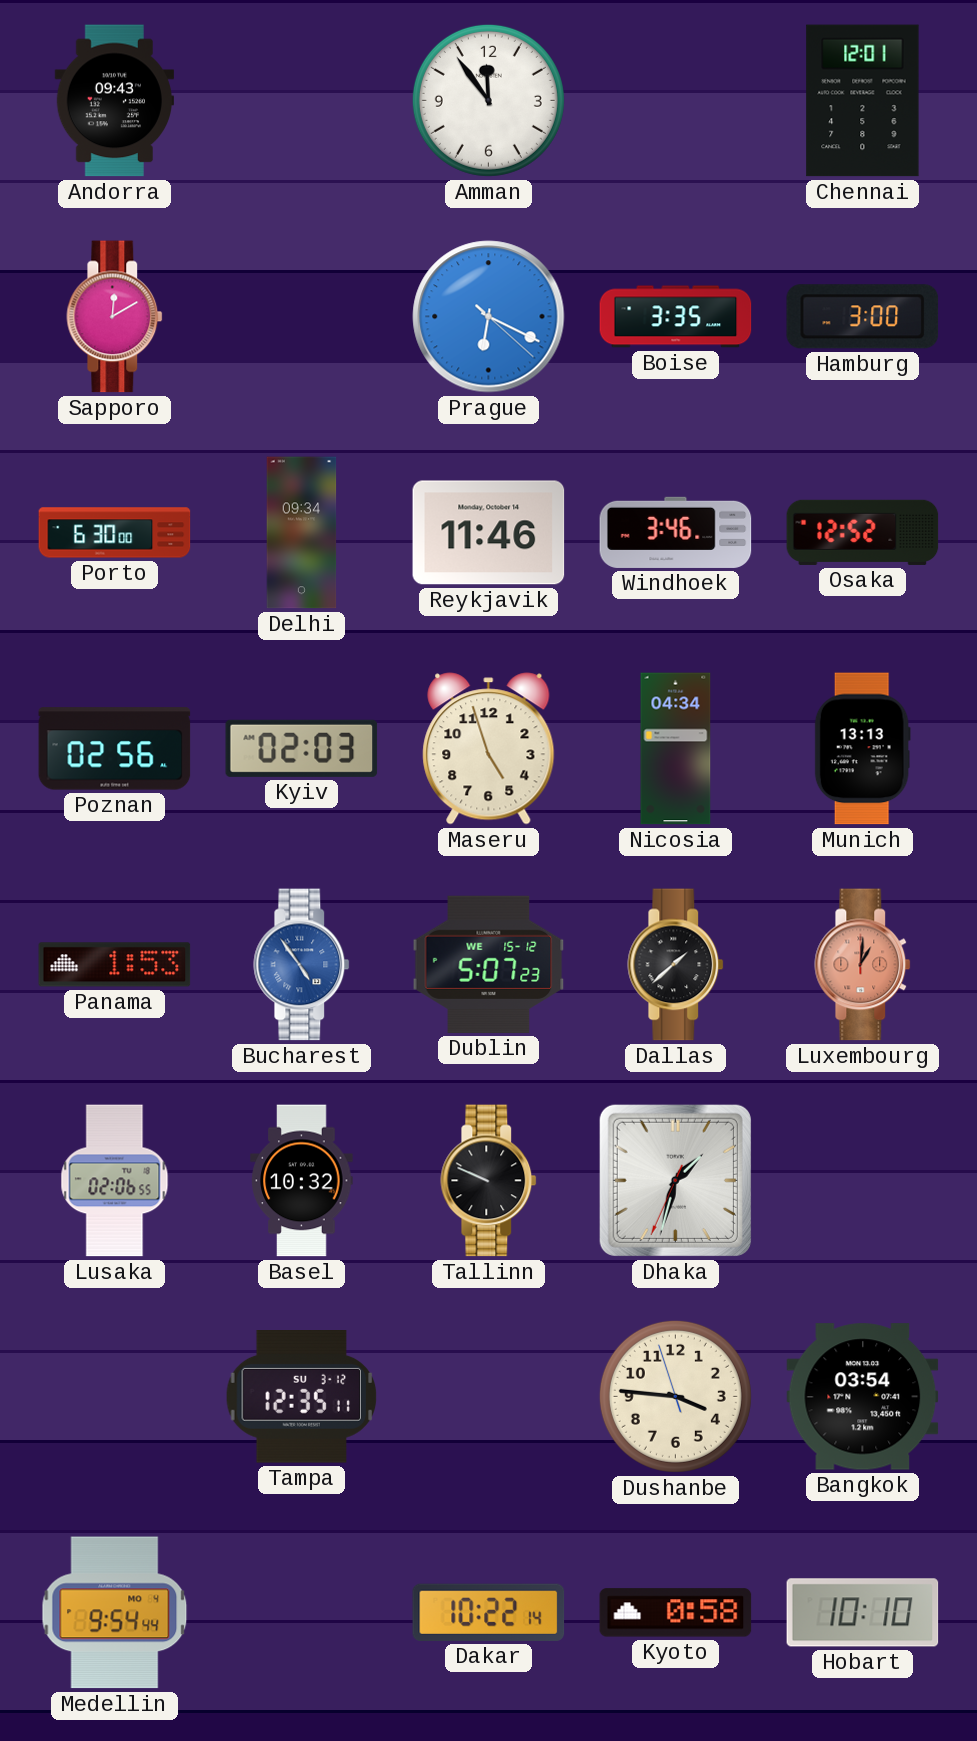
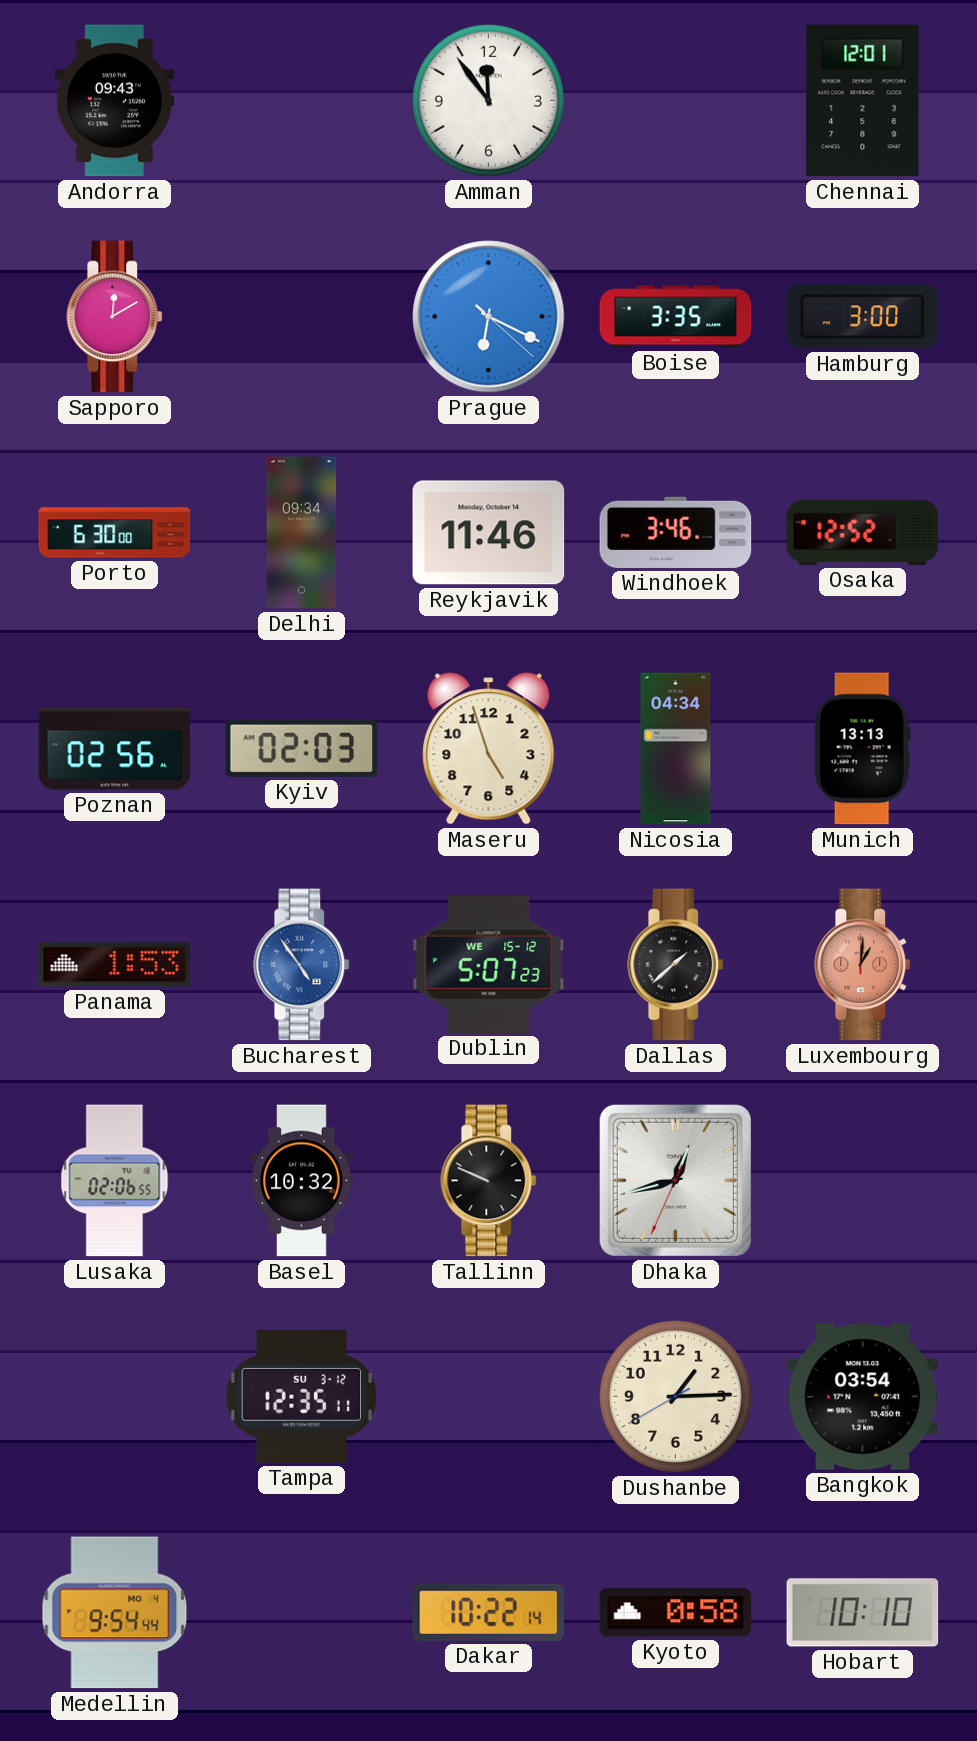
Dhaka: 1:32 -> 12:42
Dushanbe: 3:45 -> 1:14
